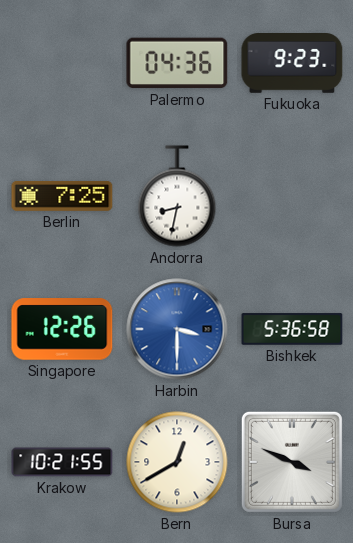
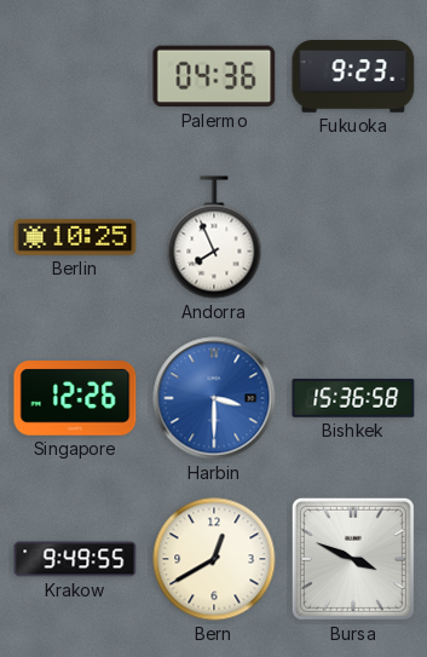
Berlin: 7:25 -> 10:25
Andorra: 8:32 -> 7:56
Bishkek: 5:36 -> 15:36
Krakow: 10:21 -> 9:49
